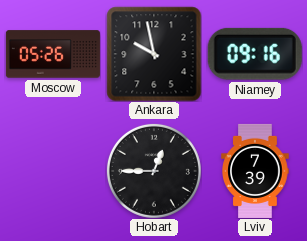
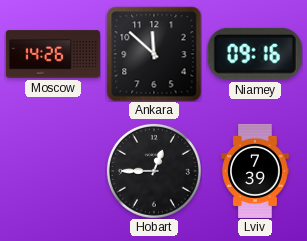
Moscow: 05:26 -> 14:26
Ankara: 9:58 -> 11:52
